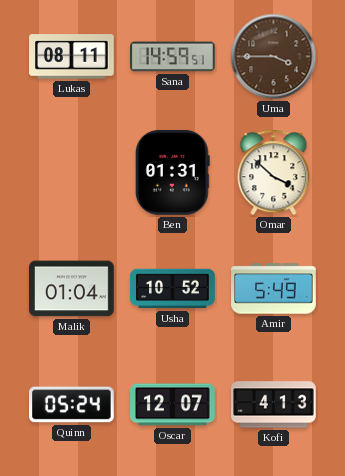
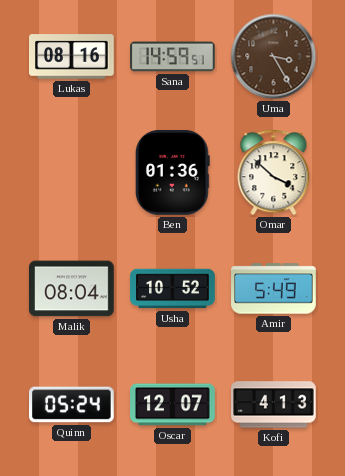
Lukas: 08:11 -> 08:16
Uma: 3:45 -> 3:25
Ben: 01:31 -> 01:36
Malik: 01:04 -> 08:04
